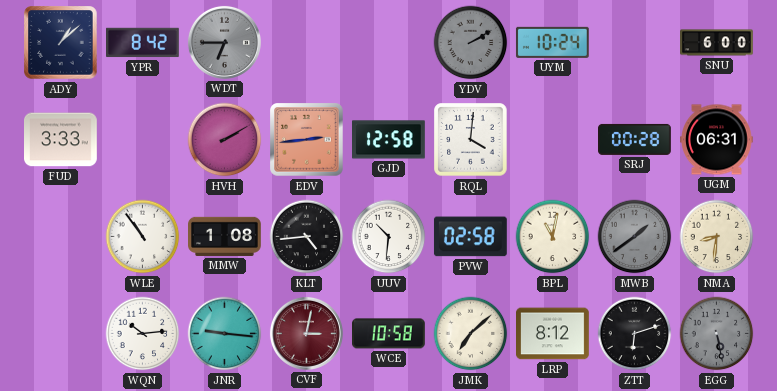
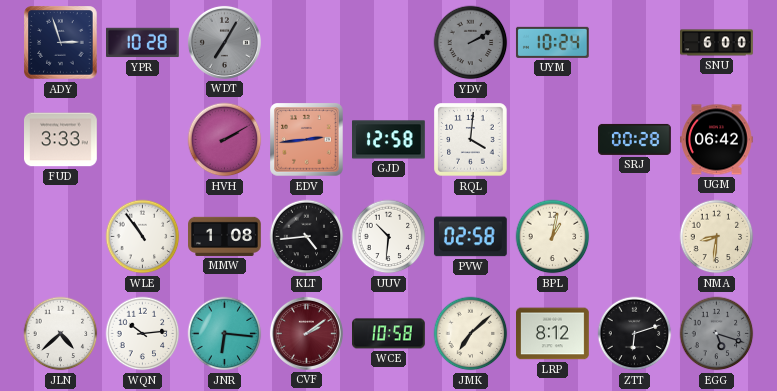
ADY: 1:08 -> 2:57
YPR: 8:42 -> 10:28
WDT: 6:45 -> 7:05
UGM: 06:31 -> 06:42
BPL: 11:02 -> 1:02
MWB: 1:39 -> none
JLN: none -> 4:38
JNR: 9:16 -> 6:16
CVF: 3:02 -> 2:09
EGG: 5:28 -> 5:18
